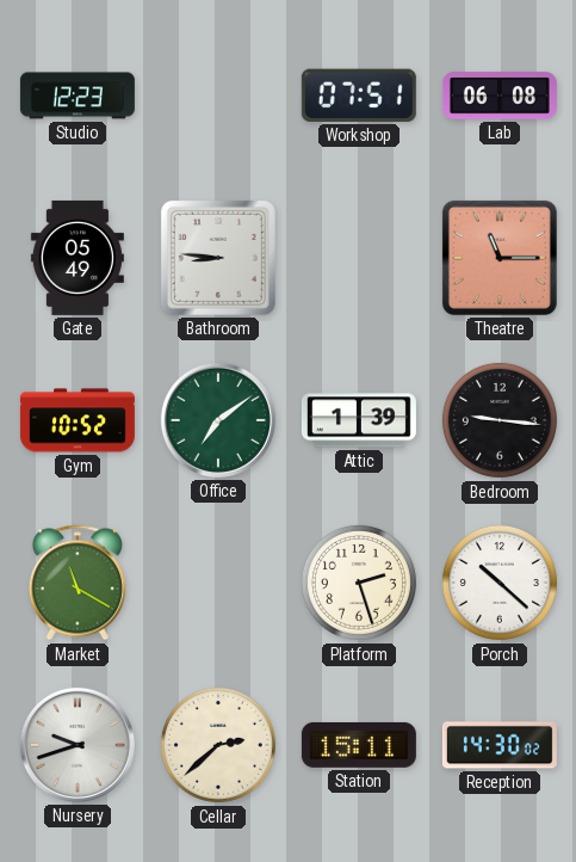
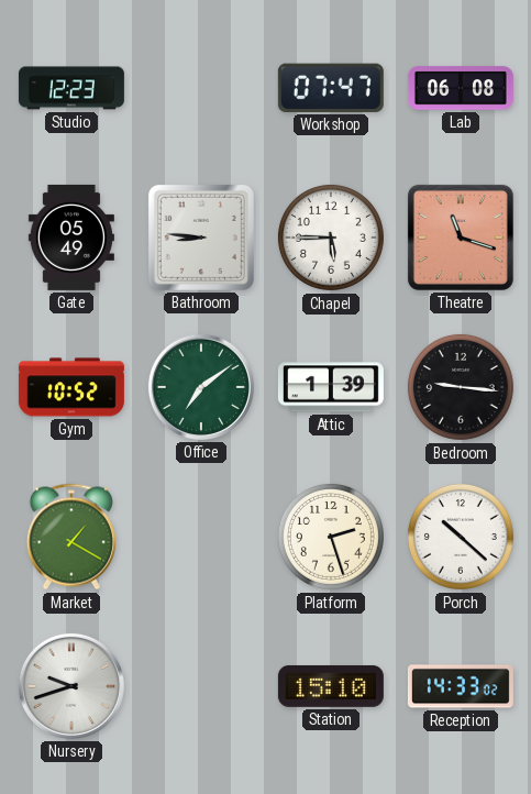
Workshop: 07:51 -> 07:47
Chapel: none -> 5:45
Theatre: 11:15 -> 11:18
Market: 11:20 -> 1:20
Cellar: 2:38 -> none
Station: 15:11 -> 15:10
Reception: 14:30 -> 14:33
